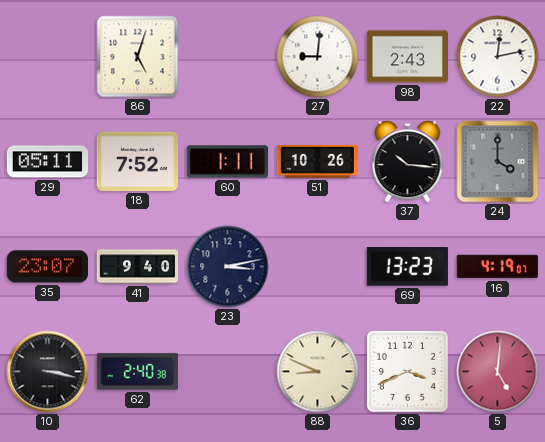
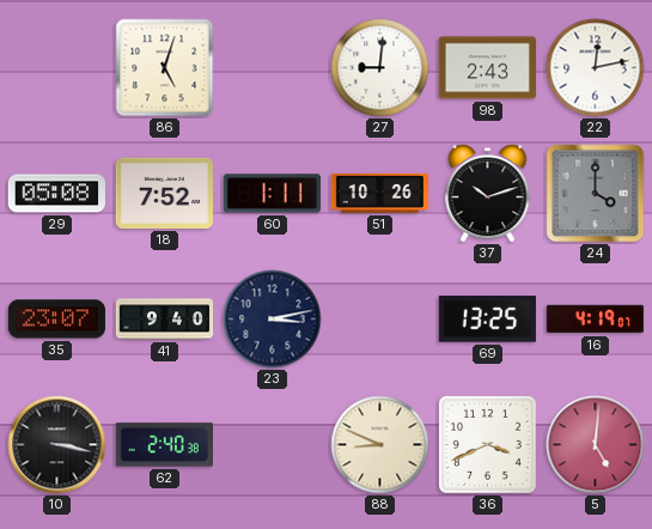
29: 05:11 -> 05:08
37: 10:16 -> 10:12
69: 13:23 -> 13:25
